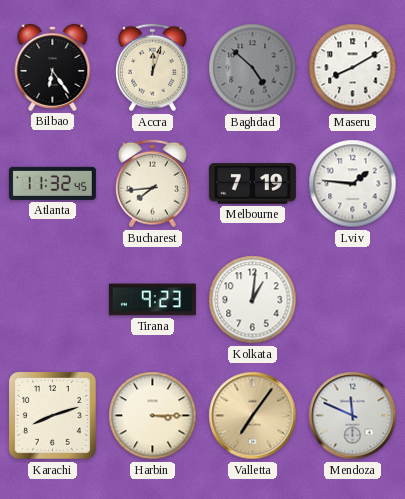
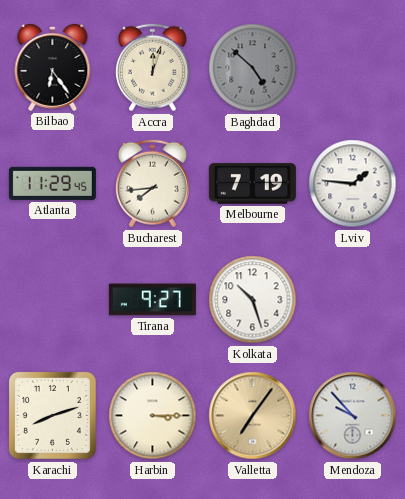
Maseru: 8:10 -> none
Atlanta: 11:32 -> 11:29
Tirana: 9:23 -> 9:27
Kolkata: 1:01 -> 10:27
Mendoza: 11:49 -> 9:53
